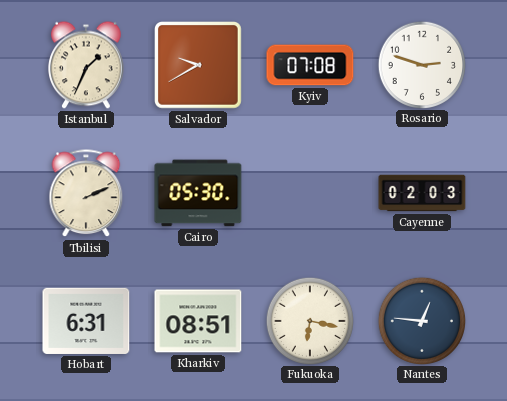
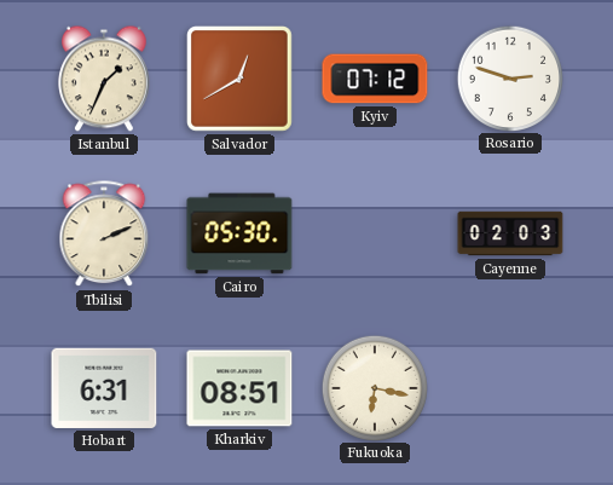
Salvador: 9:40 -> 12:40
Kyiv: 07:08 -> 07:12
Nantes: 12:46 -> none
